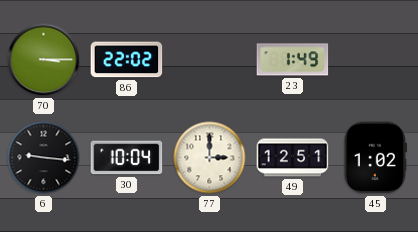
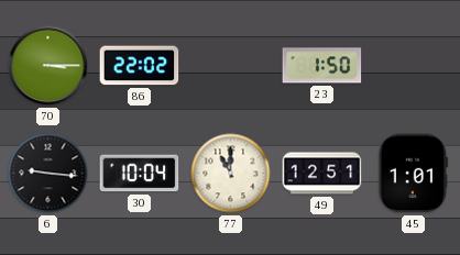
23: 1:49 -> 1:50
77: 3:00 -> 11:00
45: 1:02 -> 1:01
